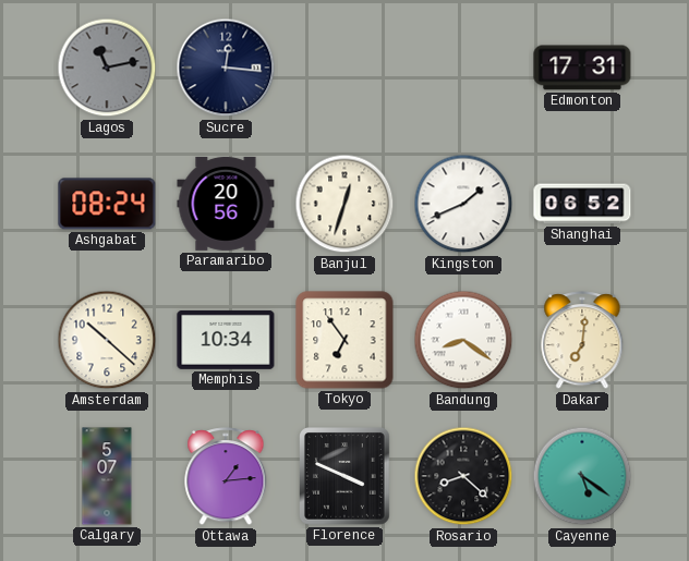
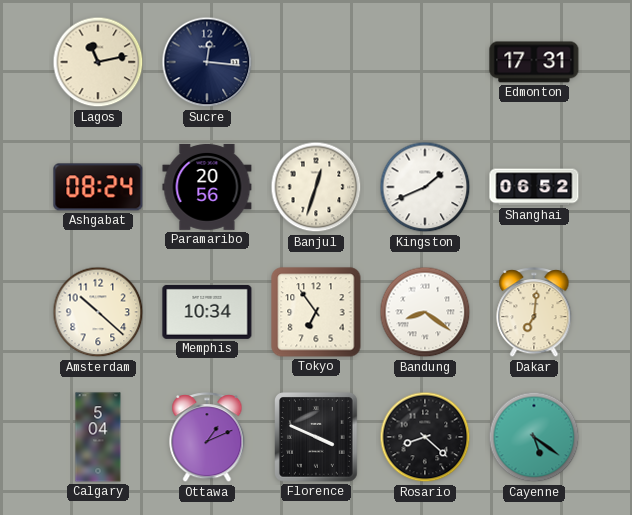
Lagos dial: grey -> cream
Calgary: 5:07 -> 5:04
Ottawa: 1:14 -> 1:11
